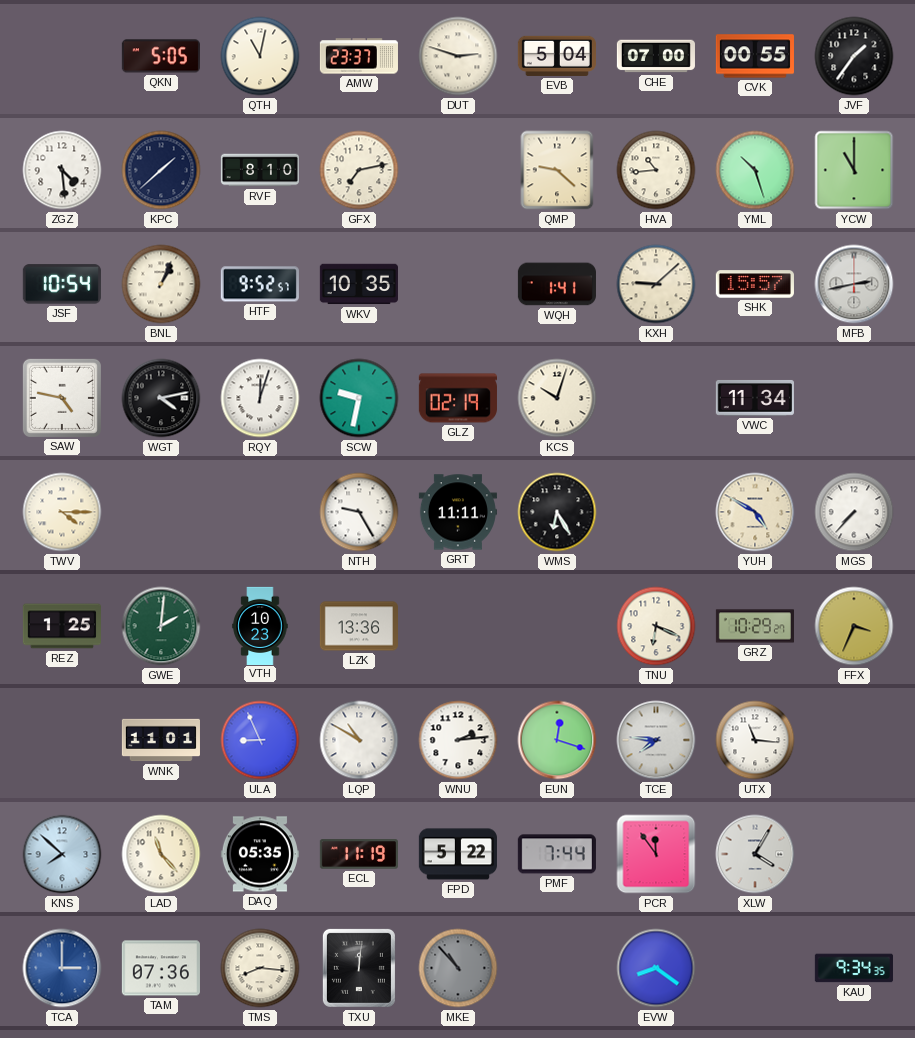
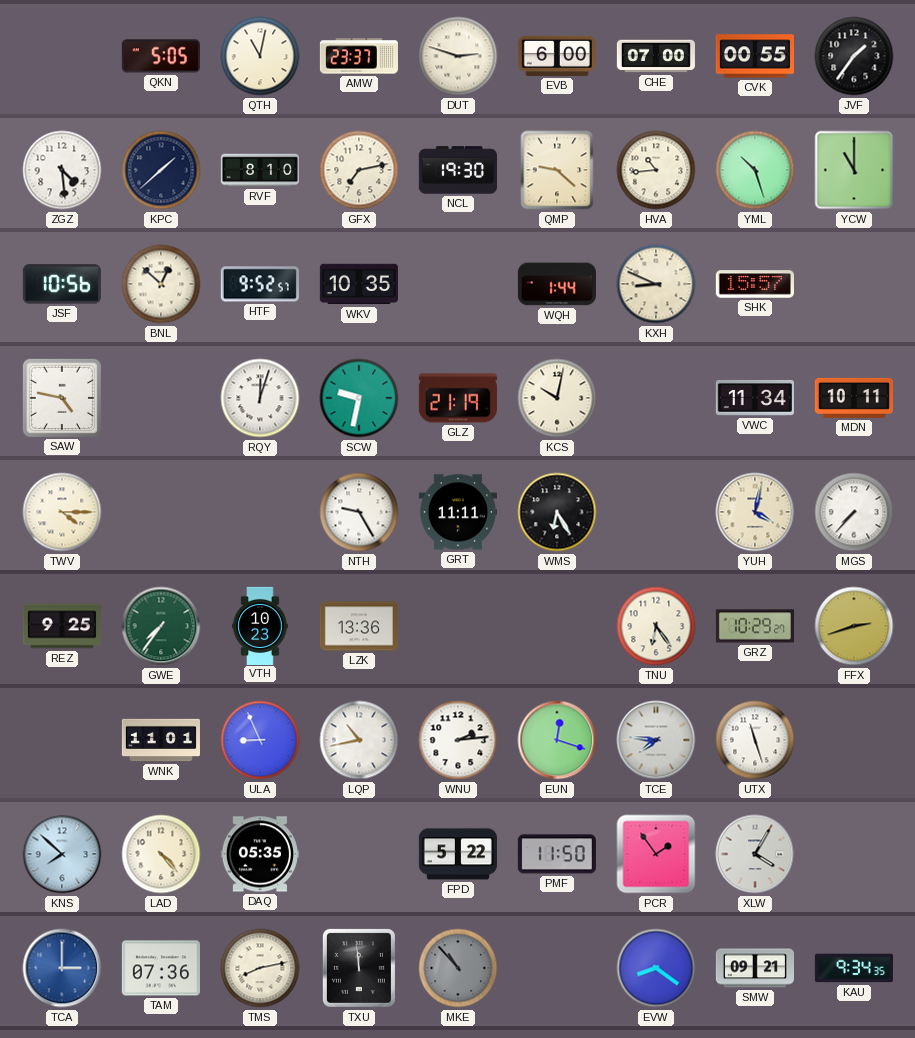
EVB: 5:04 -> 6:00
NCL: none -> 19:30
JSF: 10:54 -> 10:56
BNL: 1:04 -> 12:52
WQH: 1:41 -> 1:44
KXH: 9:08 -> 8:49
MFB: 2:43 -> none
WGT: 4:13 -> none
GLZ: 02:19 -> 21:19
KCS: 10:03 -> 10:02
MDN: none -> 10:11
YUH: 4:50 -> 4:02
REZ: 1:25 -> 9:25
GWE: 2:01 -> 7:36
TNU: 6:19 -> 6:24
FFX: 3:34 -> 2:42
LQP: 10:50 -> 10:43
UTX: 11:16 -> 11:27
LAD: 11:23 -> 4:23
ECL: 11:19 -> none
PMF: 7:44 -> 11:50
PCR: 11:54 -> 1:54
TMS: 8:16 -> 8:13
TXU: 12:01 -> 11:59
SMW: none -> 09:21
